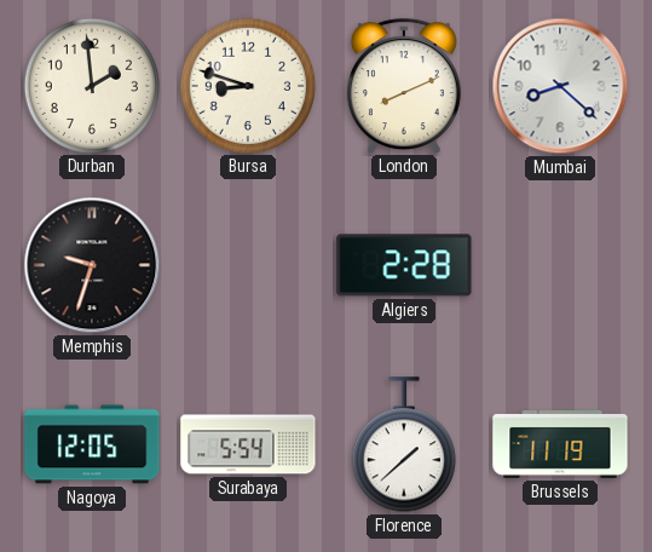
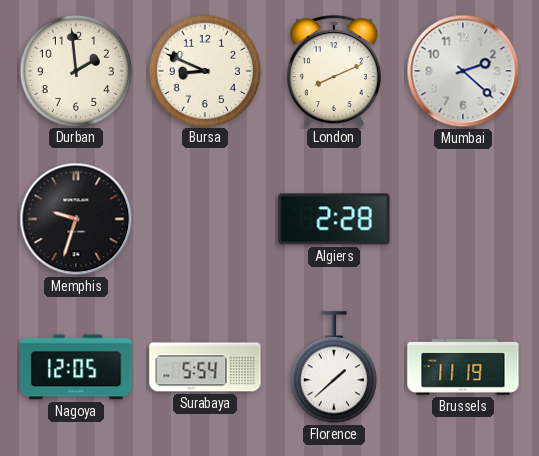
Bursa: 8:48 -> 8:49
Mumbai: 8:22 -> 2:22
